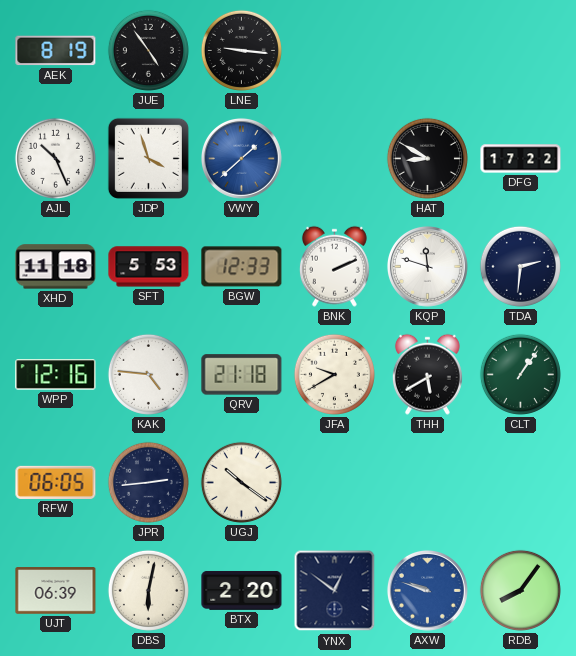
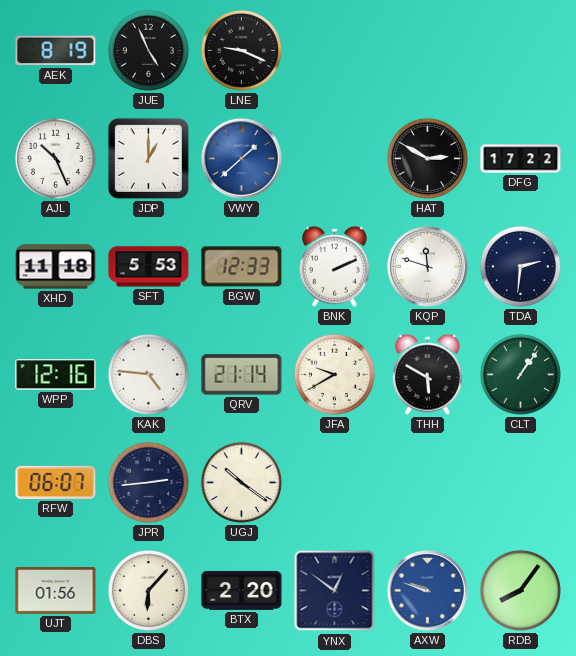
JUE: 4:54 -> 4:56
LNE: 9:16 -> 9:19
JDP: 3:57 -> 1:00
HAT: 8:50 -> 2:50
QRV: 21:18 -> 21:14
THH: 5:40 -> 5:50
RFW: 06:05 -> 06:07
UJT: 06:39 -> 01:56
DBS: 6:02 -> 6:07
